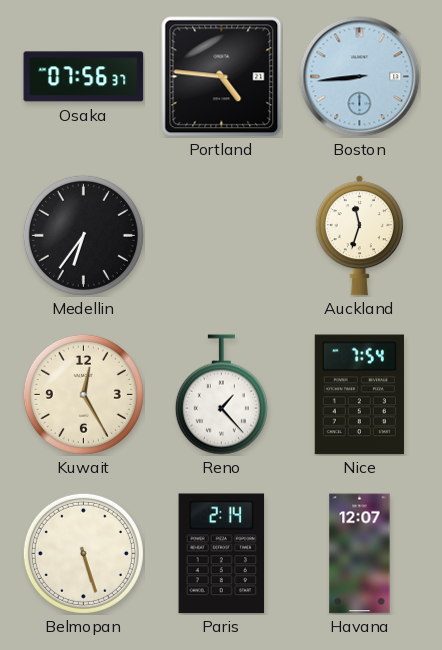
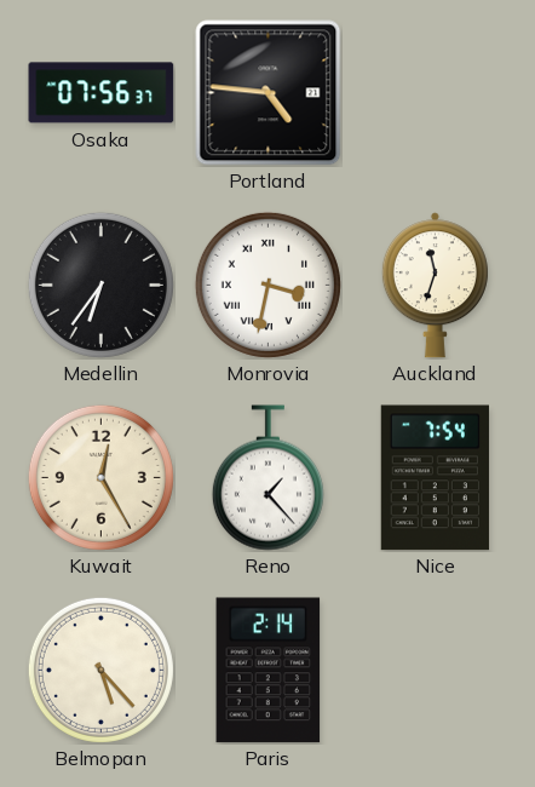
Boston: 8:44 -> none
Monrovia: none -> 3:32
Belmopan: 5:27 -> 5:23
Havana: 12:07 -> none
